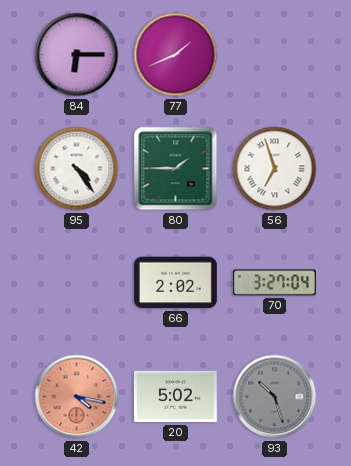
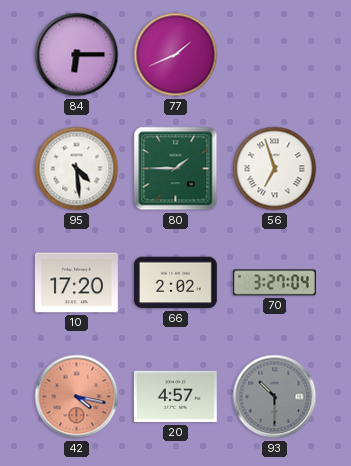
95: 4:24 -> 4:29
10: none -> 17:20
20: 5:02 -> 4:57
93: 10:27 -> 10:30
